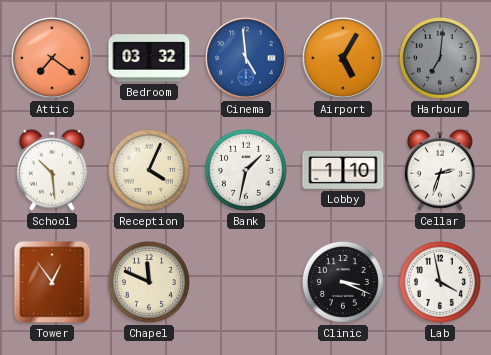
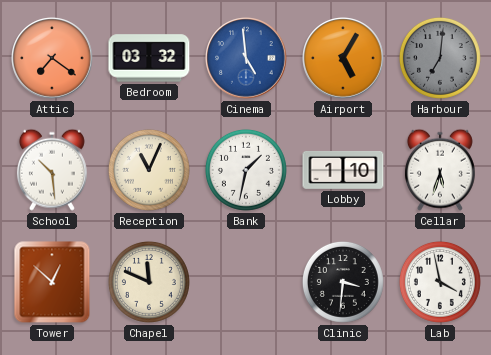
Reception: 4:04 -> 11:04
Cellar: 2:33 -> 5:33
Tower: 12:54 -> 12:52
Clinic: 3:19 -> 3:31
